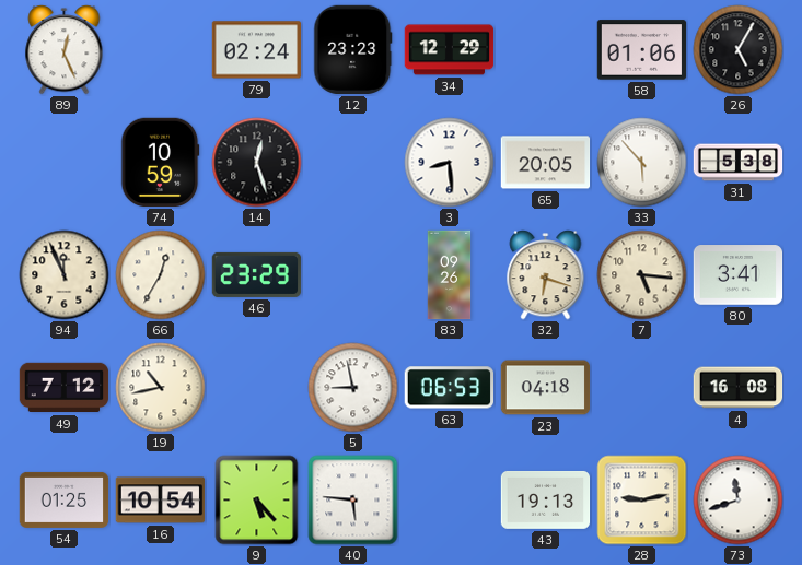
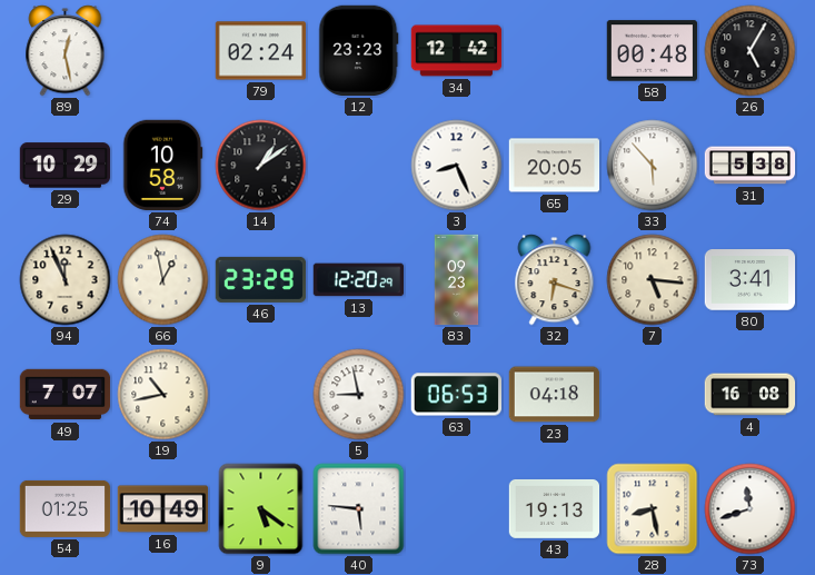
89: 12:26 -> 12:28
34: 12:29 -> 12:42
58: 01:06 -> 00:48
29: none -> 10:29
74: 10:59 -> 10:58
14: 12:27 -> 1:09
3: 8:29 -> 8:26
66: 12:35 -> 12:58
13: none -> 12:20
83: 09:26 -> 09:23
49: 7:12 -> 7:07
16: 10:54 -> 10:49
9: 5:23 -> 5:21
28: 9:13 -> 8:28
